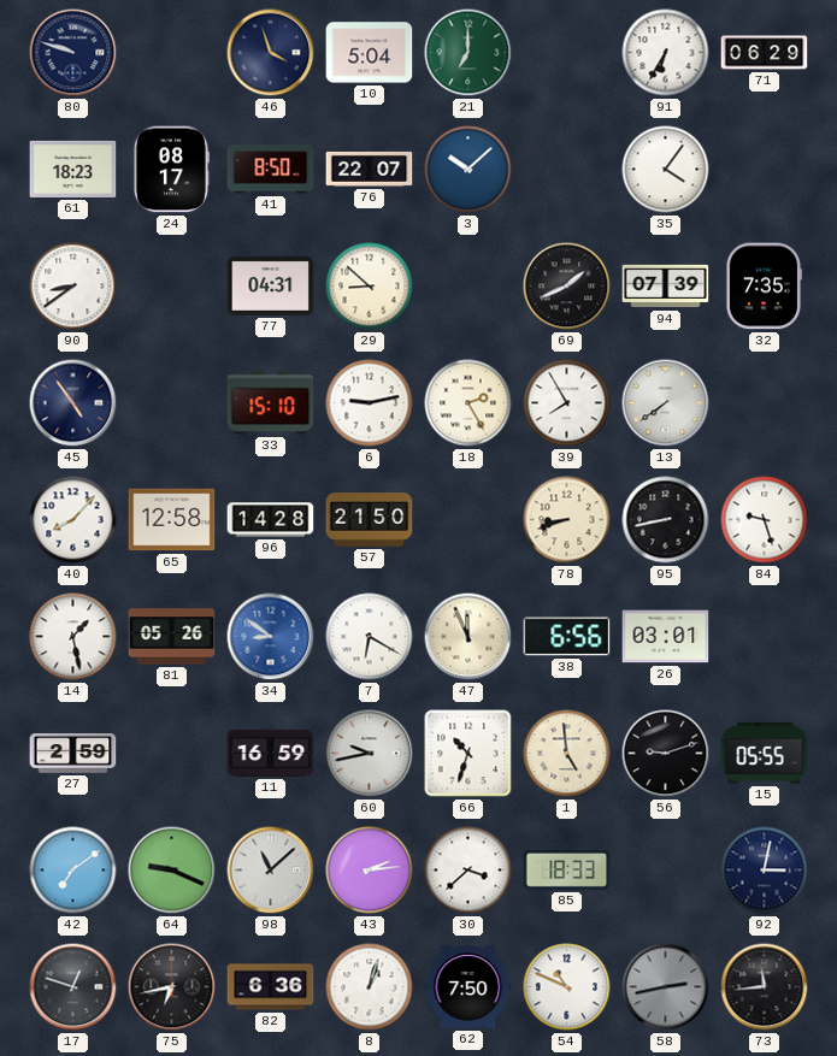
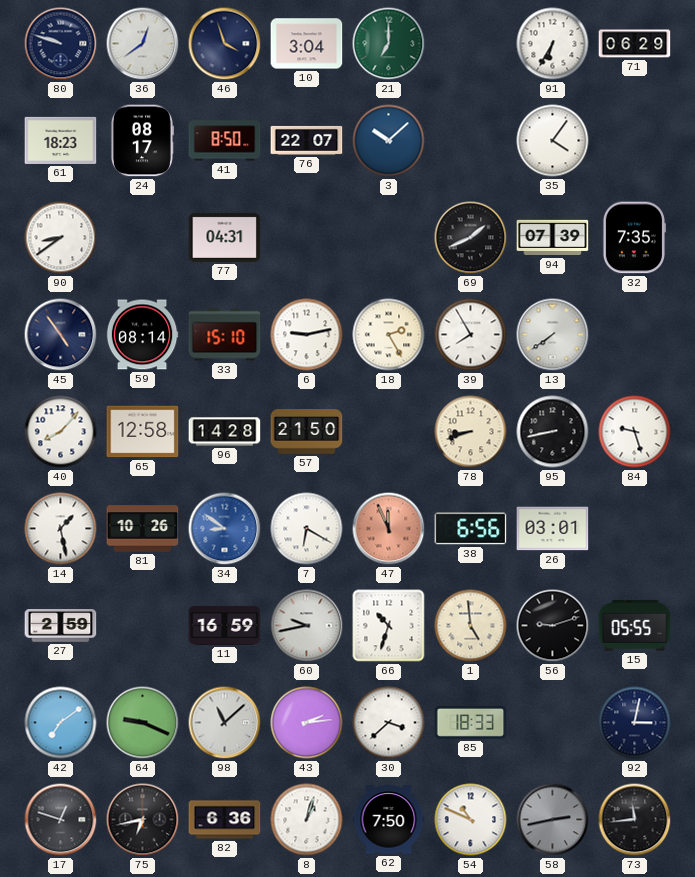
36: none -> 12:39
10: 5:04 -> 3:04
29: 8:52 -> none
59: none -> 08:14
81: 05:26 -> 10:26
47 dial: cream -> salmon
